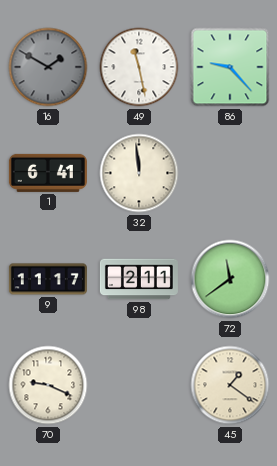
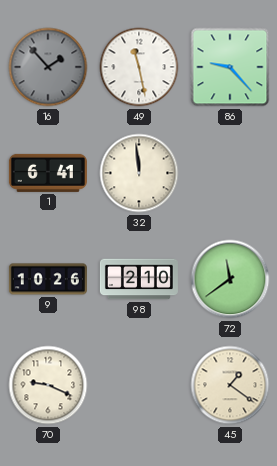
16: 1:50 -> 1:53
9: 11:17 -> 10:26
98: 2:11 -> 2:10
